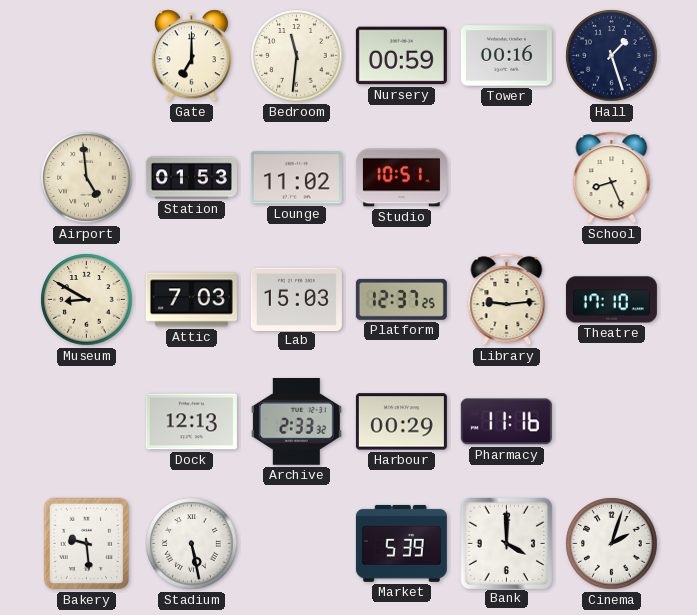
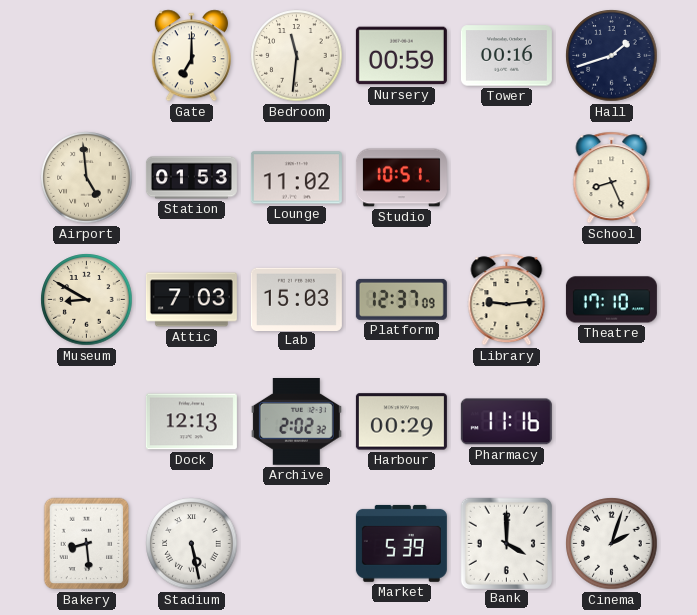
Hall: 1:27 -> 1:42
Platform: 12:37:25 -> 12:37:09
Archive: 2:33 -> 2:02
Bakery: 9:29 -> 8:29
